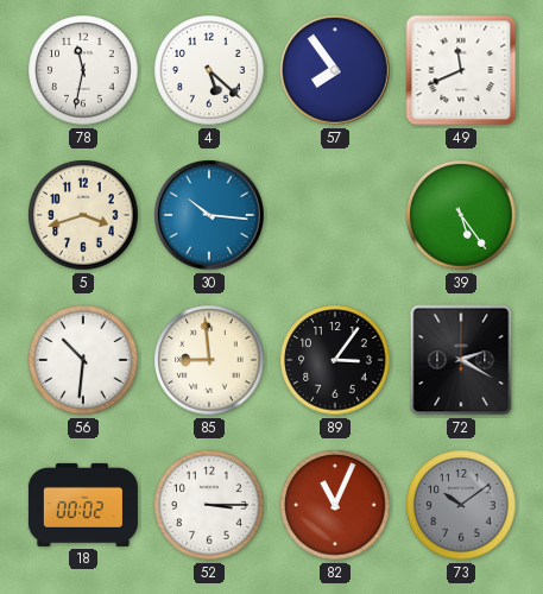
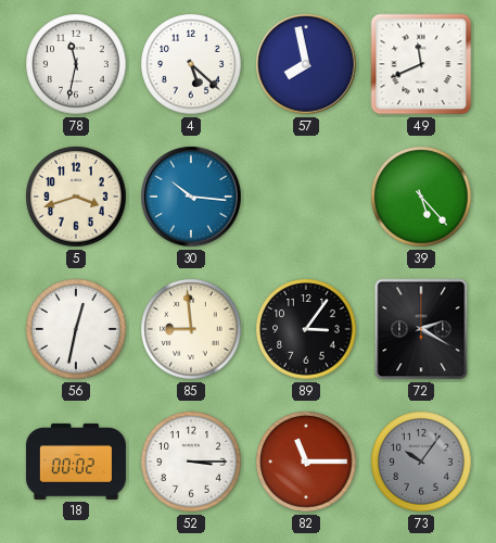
57: 7:54 -> 7:58
39: 5:24 -> 5:23
56: 10:31 -> 12:32
82: 11:04 -> 11:15
73: 10:09 -> 10:06
